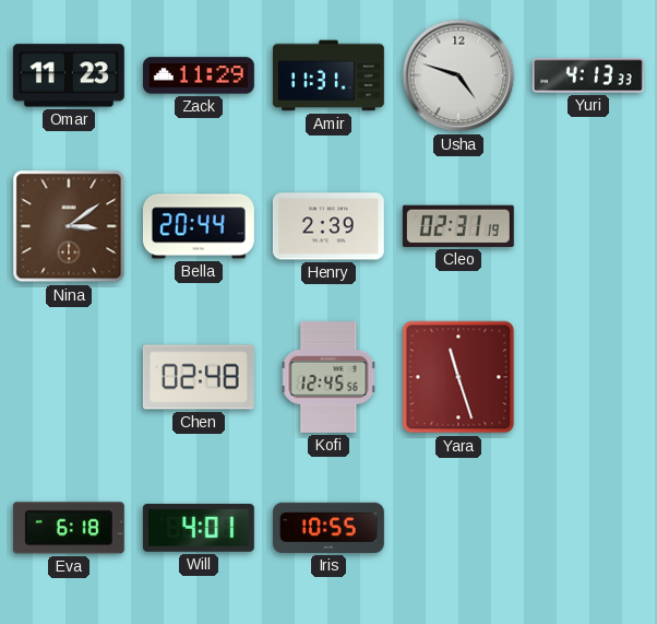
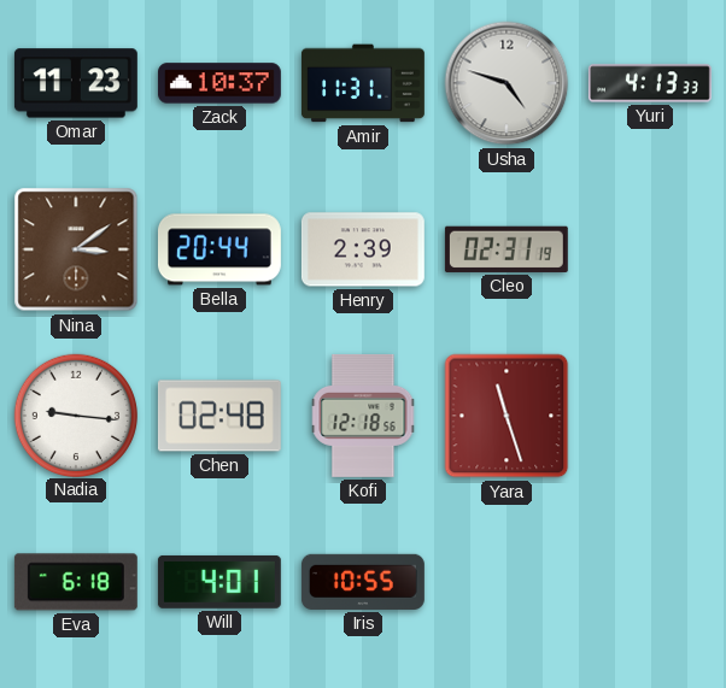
Zack: 11:29 -> 10:37
Nadia: none -> 9:16
Kofi: 12:45 -> 12:18
